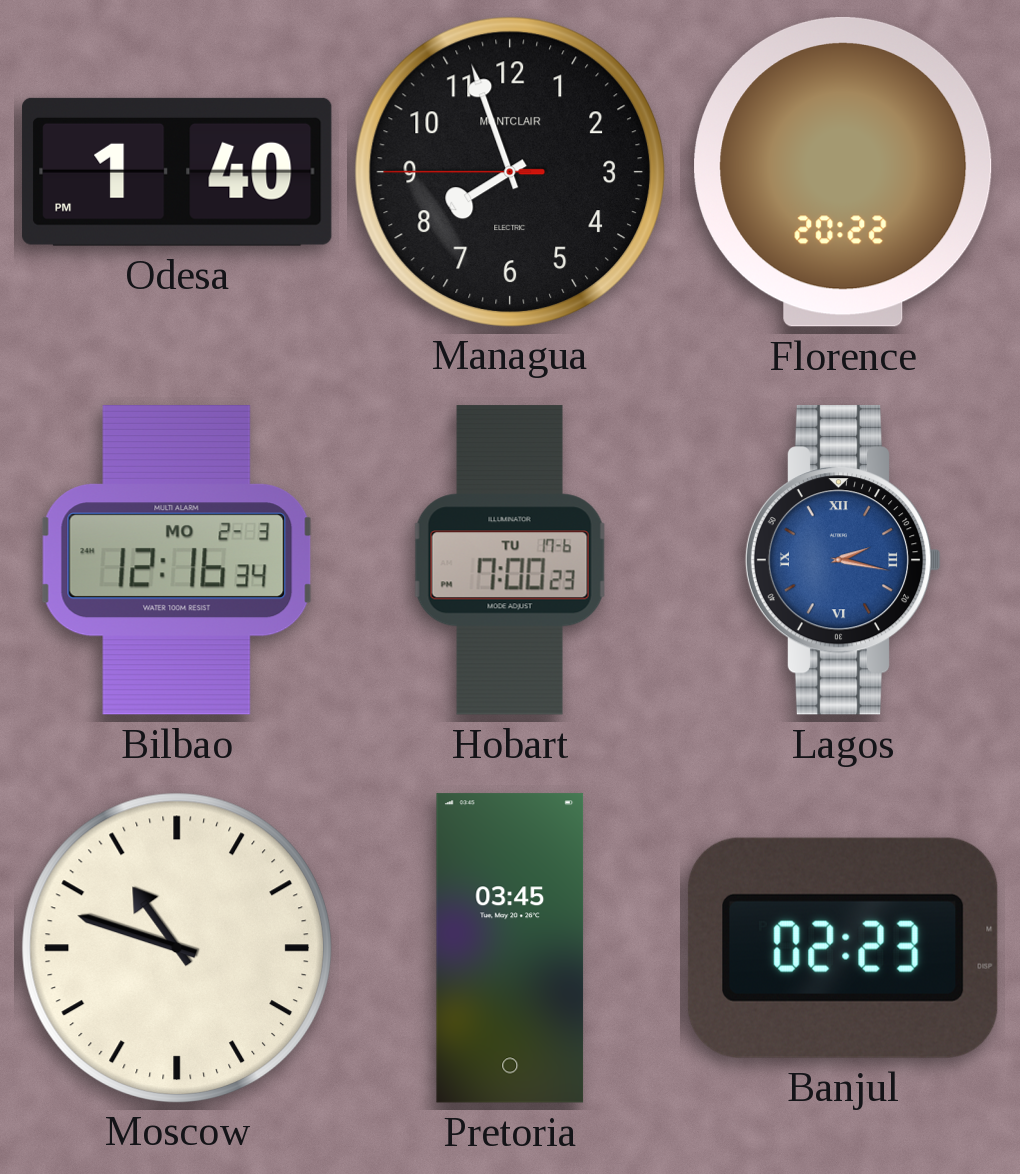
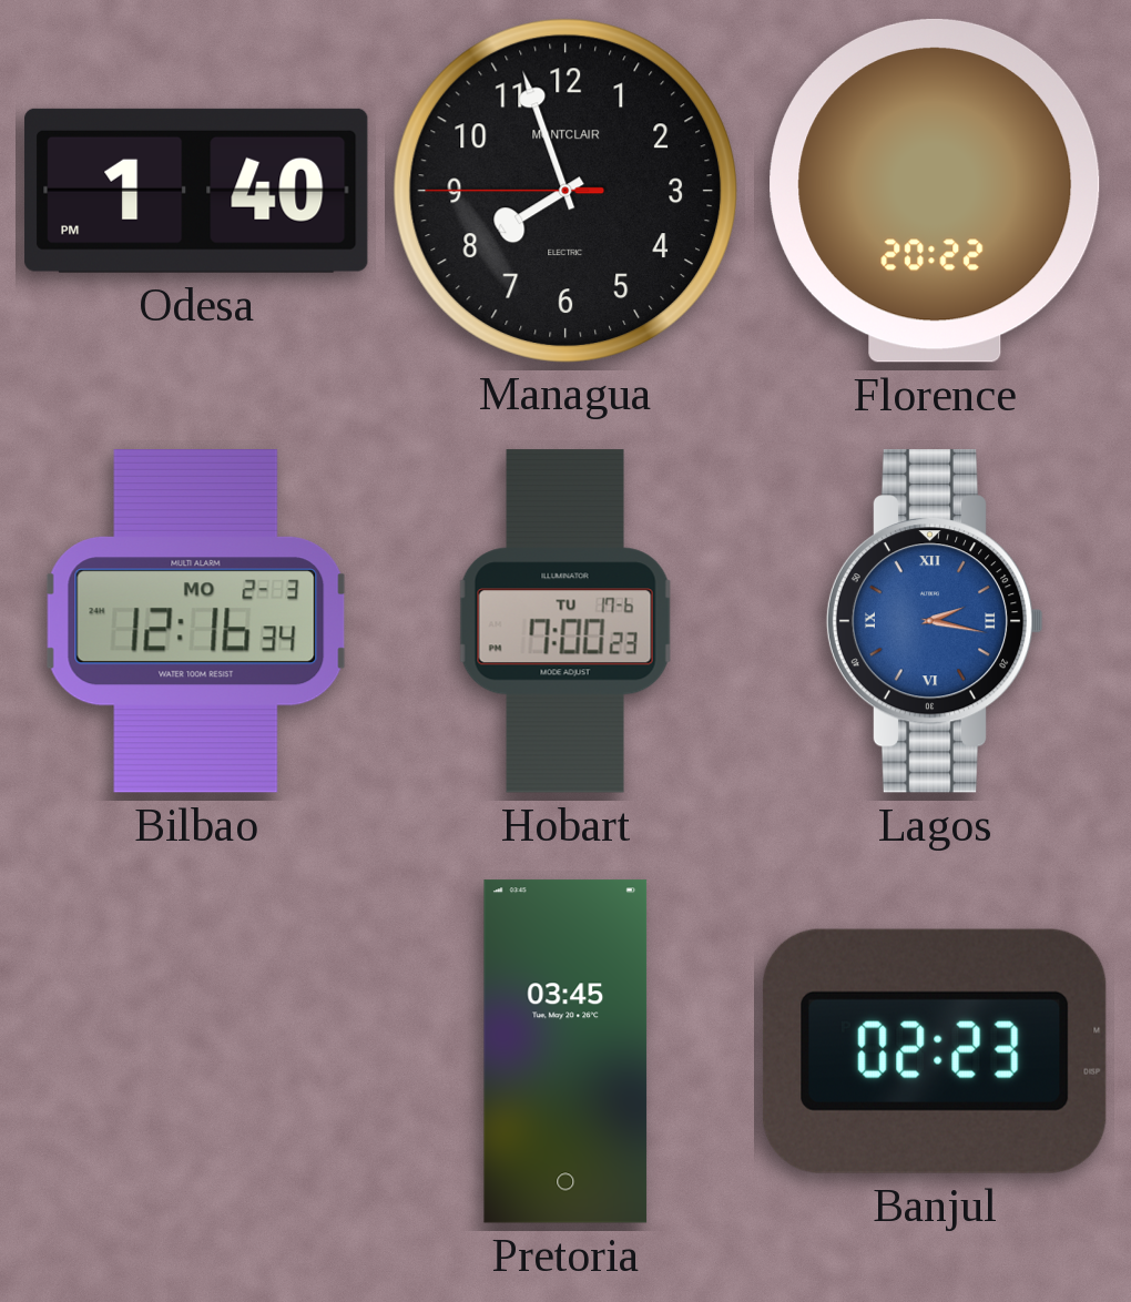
Moscow: 10:48 -> none
